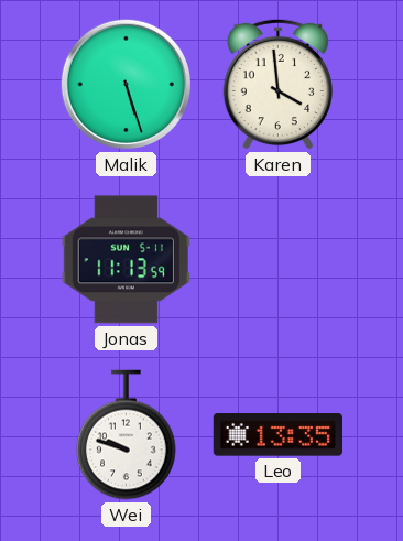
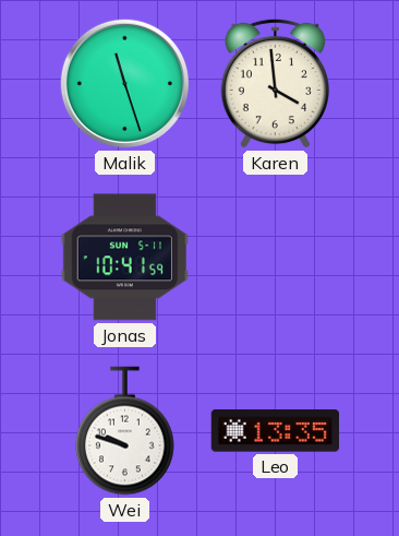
Malik: 5:27 -> 11:27
Jonas: 11:13 -> 10:41
